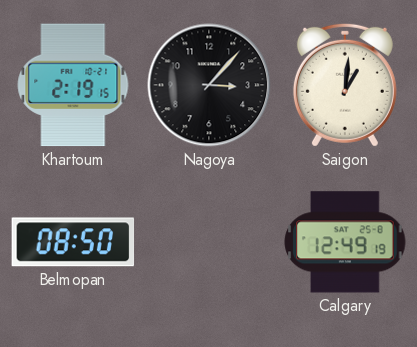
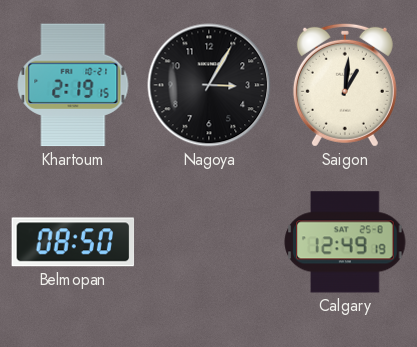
Nagoya: 3:07 -> 3:05
